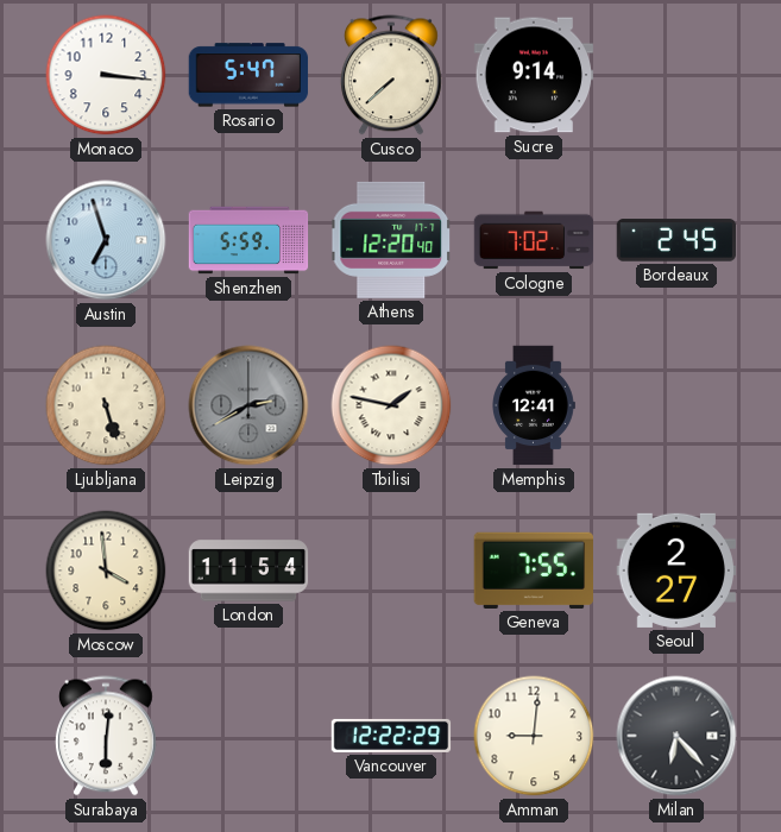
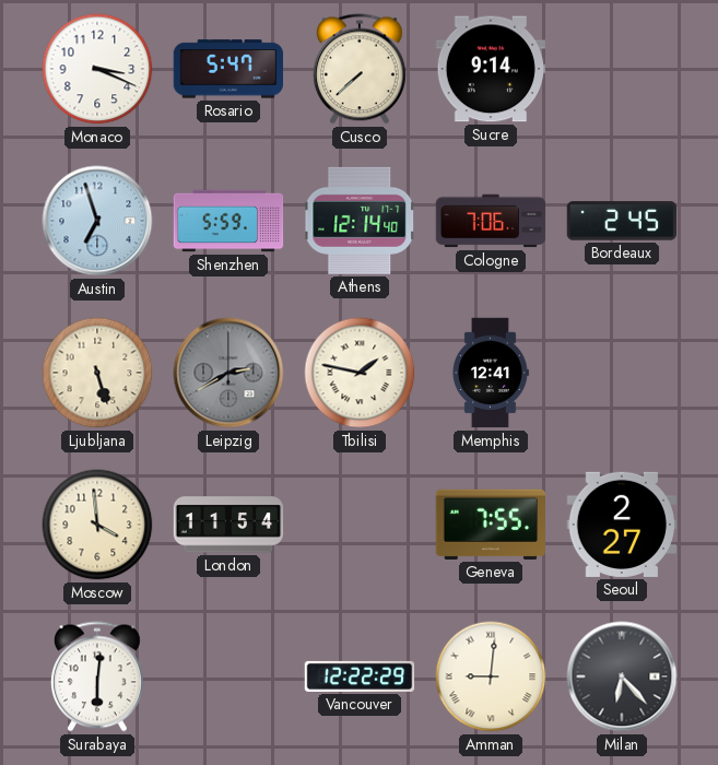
Monaco: 3:16 -> 3:19
Athens: 12:20 -> 12:14
Cologne: 7:02 -> 7:06
Amman numerals: Arabic -> Roman
